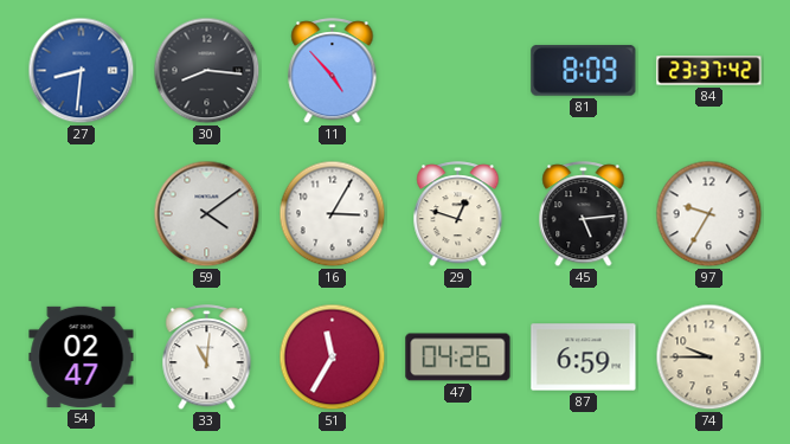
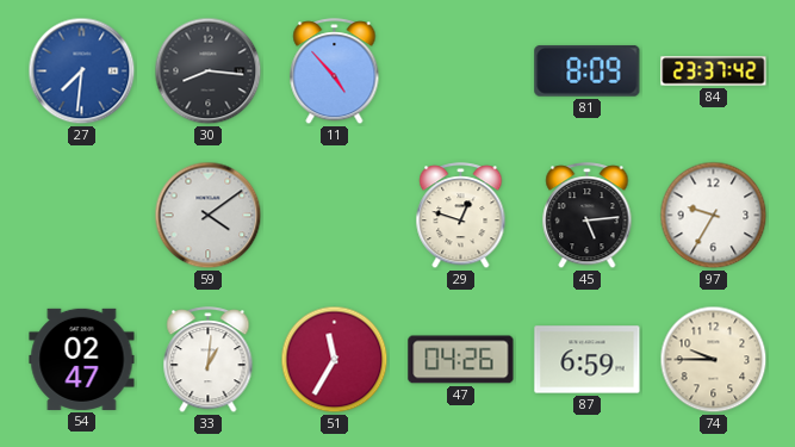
27: 8:31 -> 7:31
16: 3:05 -> none
33: 11:01 -> 1:01
